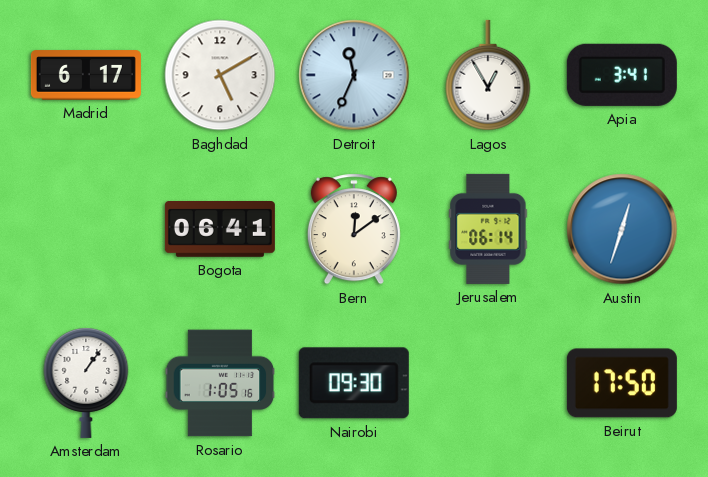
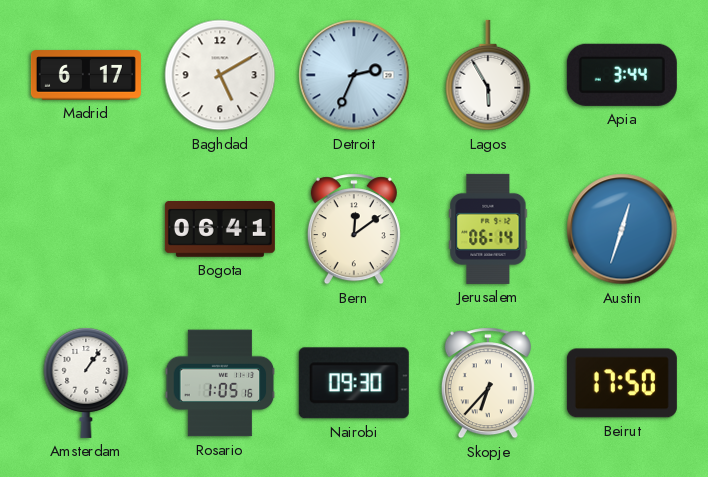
Detroit: 11:34 -> 2:34
Lagos: 12:55 -> 5:55
Apia: 3:41 -> 3:44
Skopje: none -> 6:37
